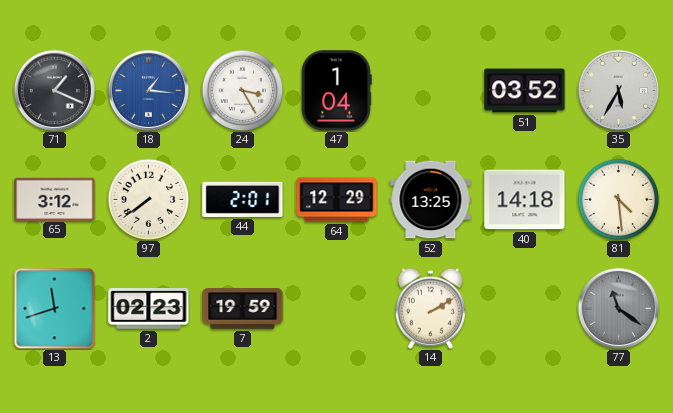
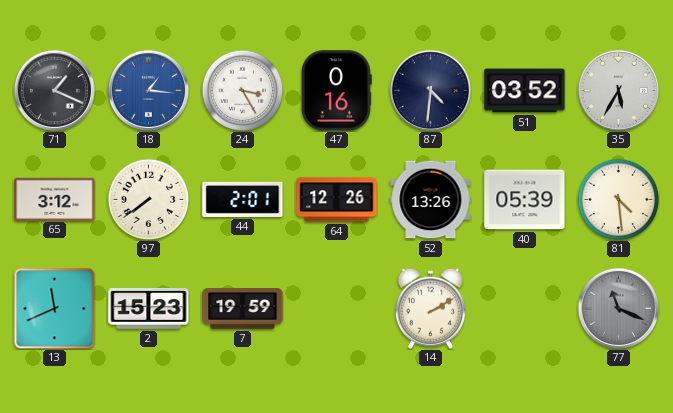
47: 1:04 -> 0:16
87: none -> 4:31
64: 12:29 -> 12:26
52: 13:25 -> 13:26
40: 14:18 -> 05:39
13: 11:42 -> 11:41
2: 02:23 -> 15:23
77: 11:21 -> 11:19
